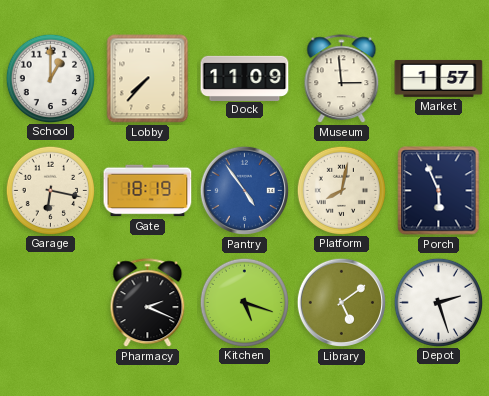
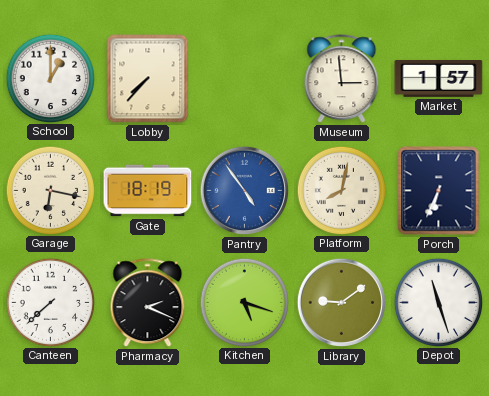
Dock: 11:09 -> none
Porch: 5:56 -> 6:34
Canteen: none -> 7:38
Library: 5:09 -> 9:09
Depot: 2:27 -> 11:27
